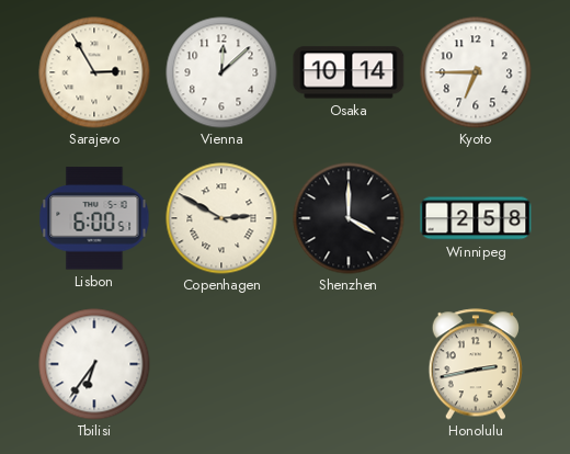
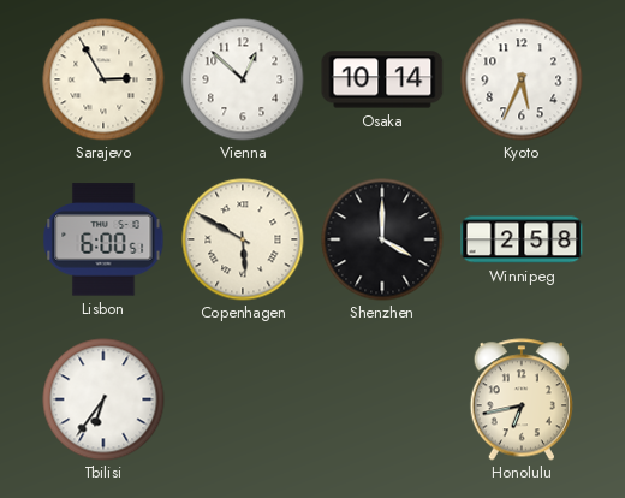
Vienna: 12:08 -> 12:52
Kyoto: 6:45 -> 5:34
Copenhagen: 2:50 -> 5:50
Honolulu: 2:43 -> 6:43
